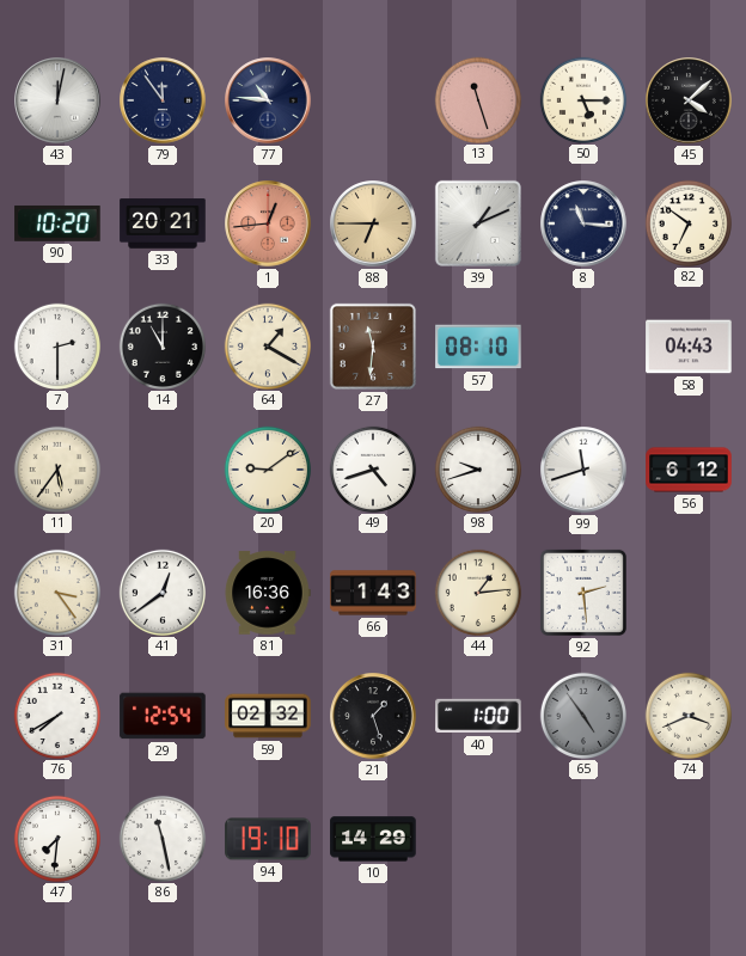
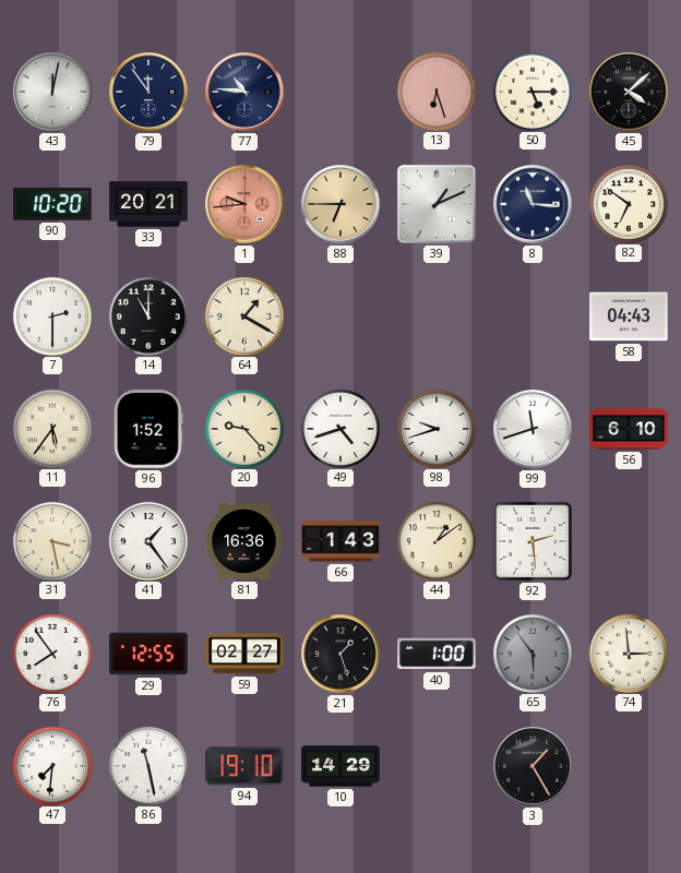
13: 11:27 -> 6:27
1: 12:44 -> 9:44
27: 11:31 -> none
57: 08:10 -> none
96: none -> 1:52
20: 9:09 -> 9:23
56: 6:12 -> 6:10
31: 3:24 -> 3:28
41: 12:39 -> 1:24
44: 1:14 -> 1:09
76: 7:40 -> 7:54
29: 12:54 -> 12:55
59: 02:32 -> 02:27
65: 4:54 -> 5:54
74: 3:41 -> 2:59
3: none -> 1:25
